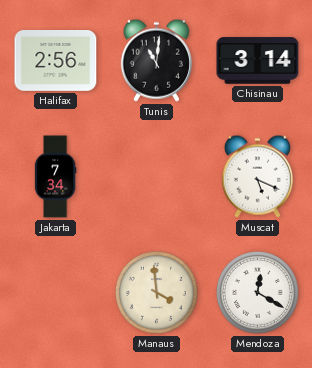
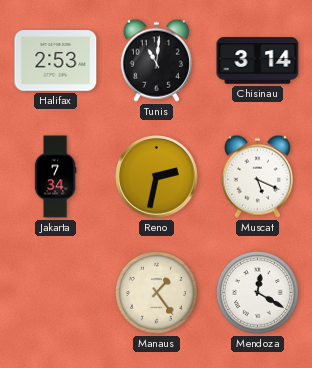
Halifax: 2:56 -> 2:53
Reno: none -> 2:32
Manaus: 3:59 -> 1:24
